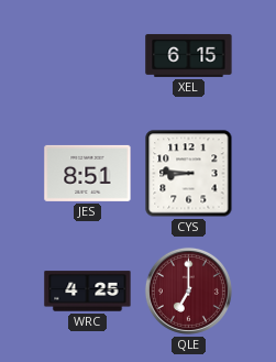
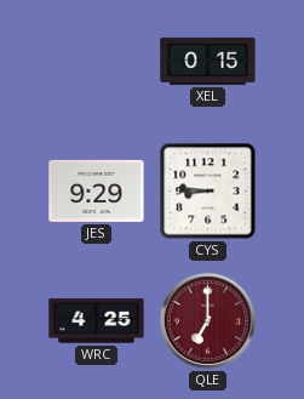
XEL: 6:15 -> 0:15
JES: 8:51 -> 9:29
